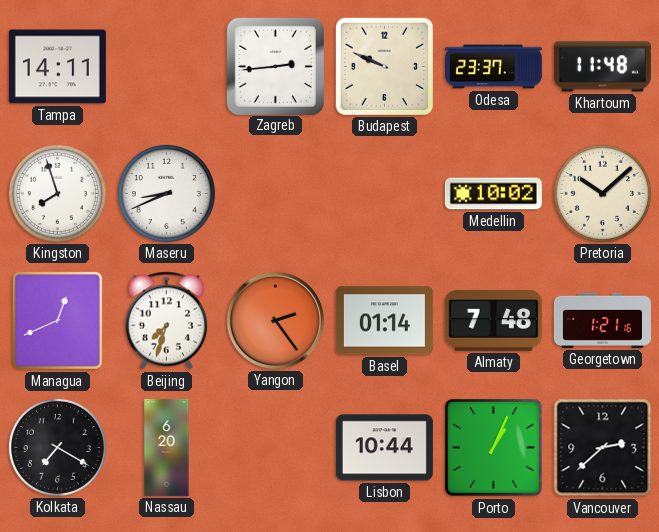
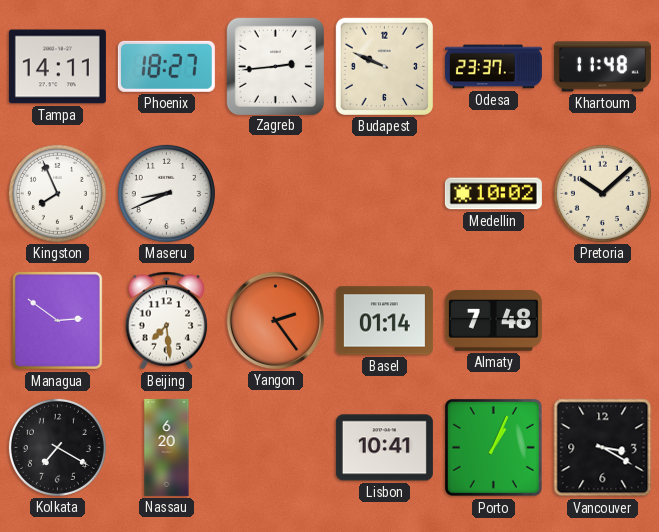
Phoenix: none -> 18:27
Kingston: 7:57 -> 7:56
Managua: 12:41 -> 2:51
Beijing: 7:33 -> 7:29
Georgetown: 1:21 -> none
Lisbon: 10:44 -> 10:41
Vancouver: 2:38 -> 3:20
